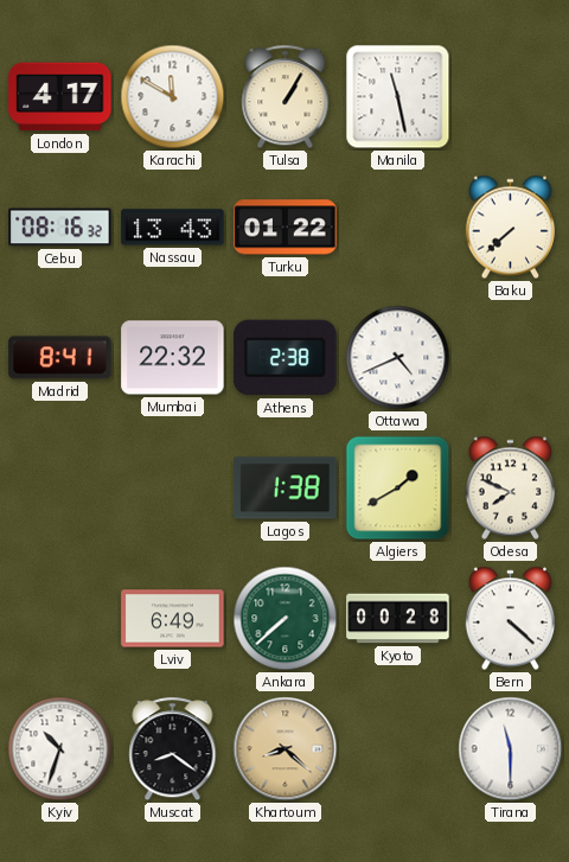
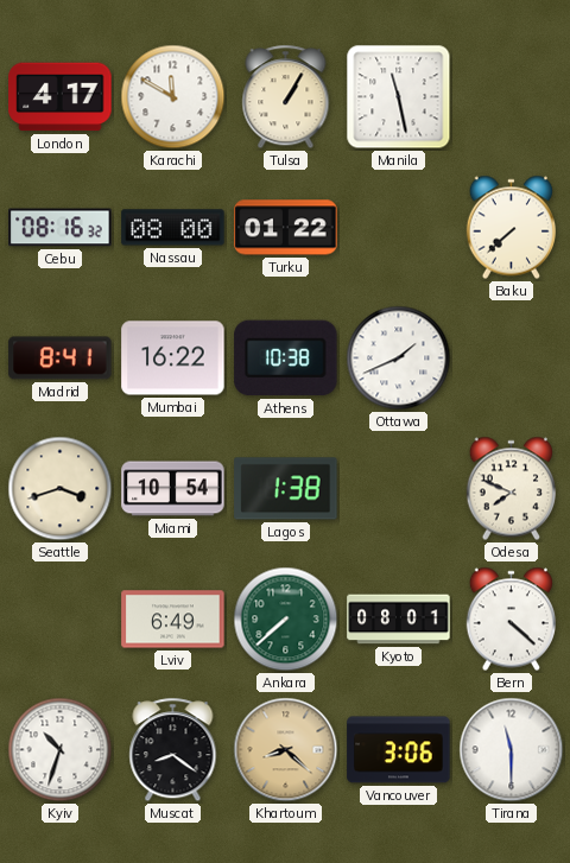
Nassau: 13:43 -> 08:00
Mumbai: 22:32 -> 16:22
Athens: 2:38 -> 10:38
Ottawa: 4:41 -> 1:41
Seattle: none -> 3:42
Miami: none -> 10:54
Algiers: 1:40 -> none
Kyoto: 00:28 -> 08:01
Vancouver: none -> 3:06
